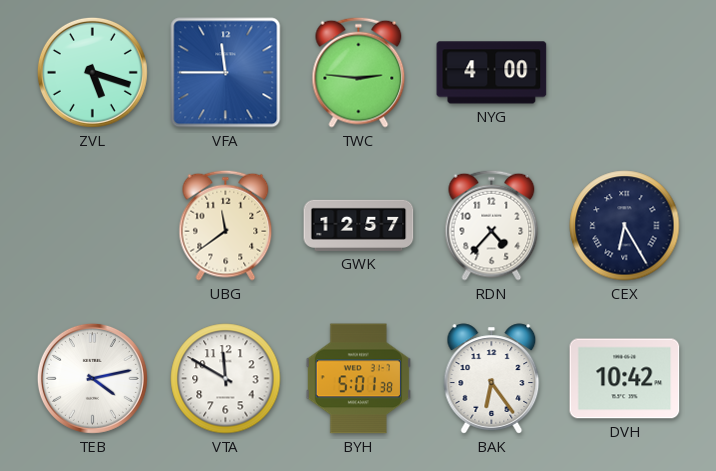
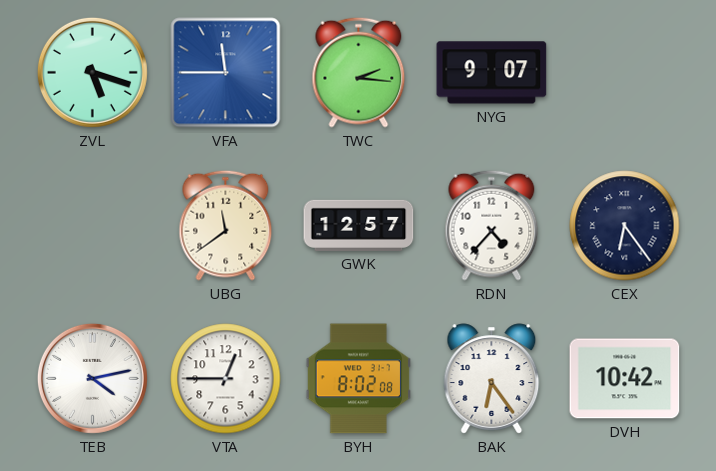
TWC: 2:46 -> 2:16
NYG: 4:00 -> 9:07
CEX: 6:25 -> 6:24
VTA: 11:50 -> 12:45
BYH: 5:01 -> 8:02
